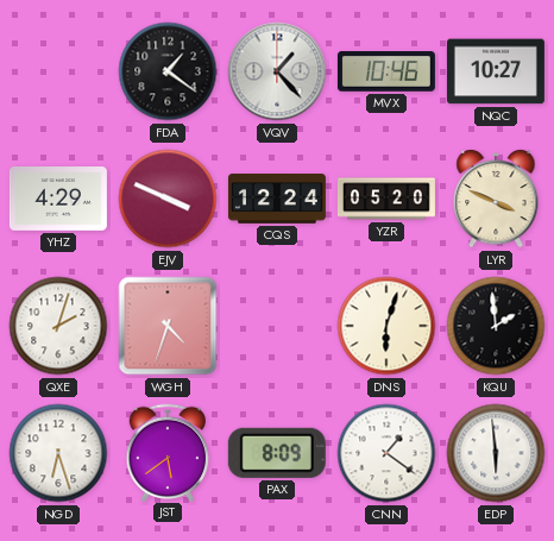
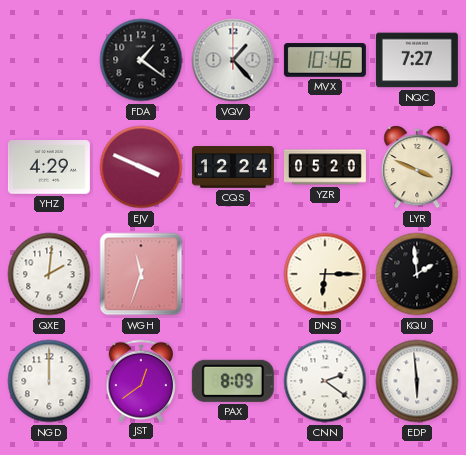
NQC: 10:27 -> 7:27
QXE: 2:03 -> 2:01
WGH: 4:33 -> 11:33
DNS: 6:03 -> 6:15
NGD: 6:27 -> 12:00
JST: 5:39 -> 12:39
CNN: 1:21 -> 2:21
